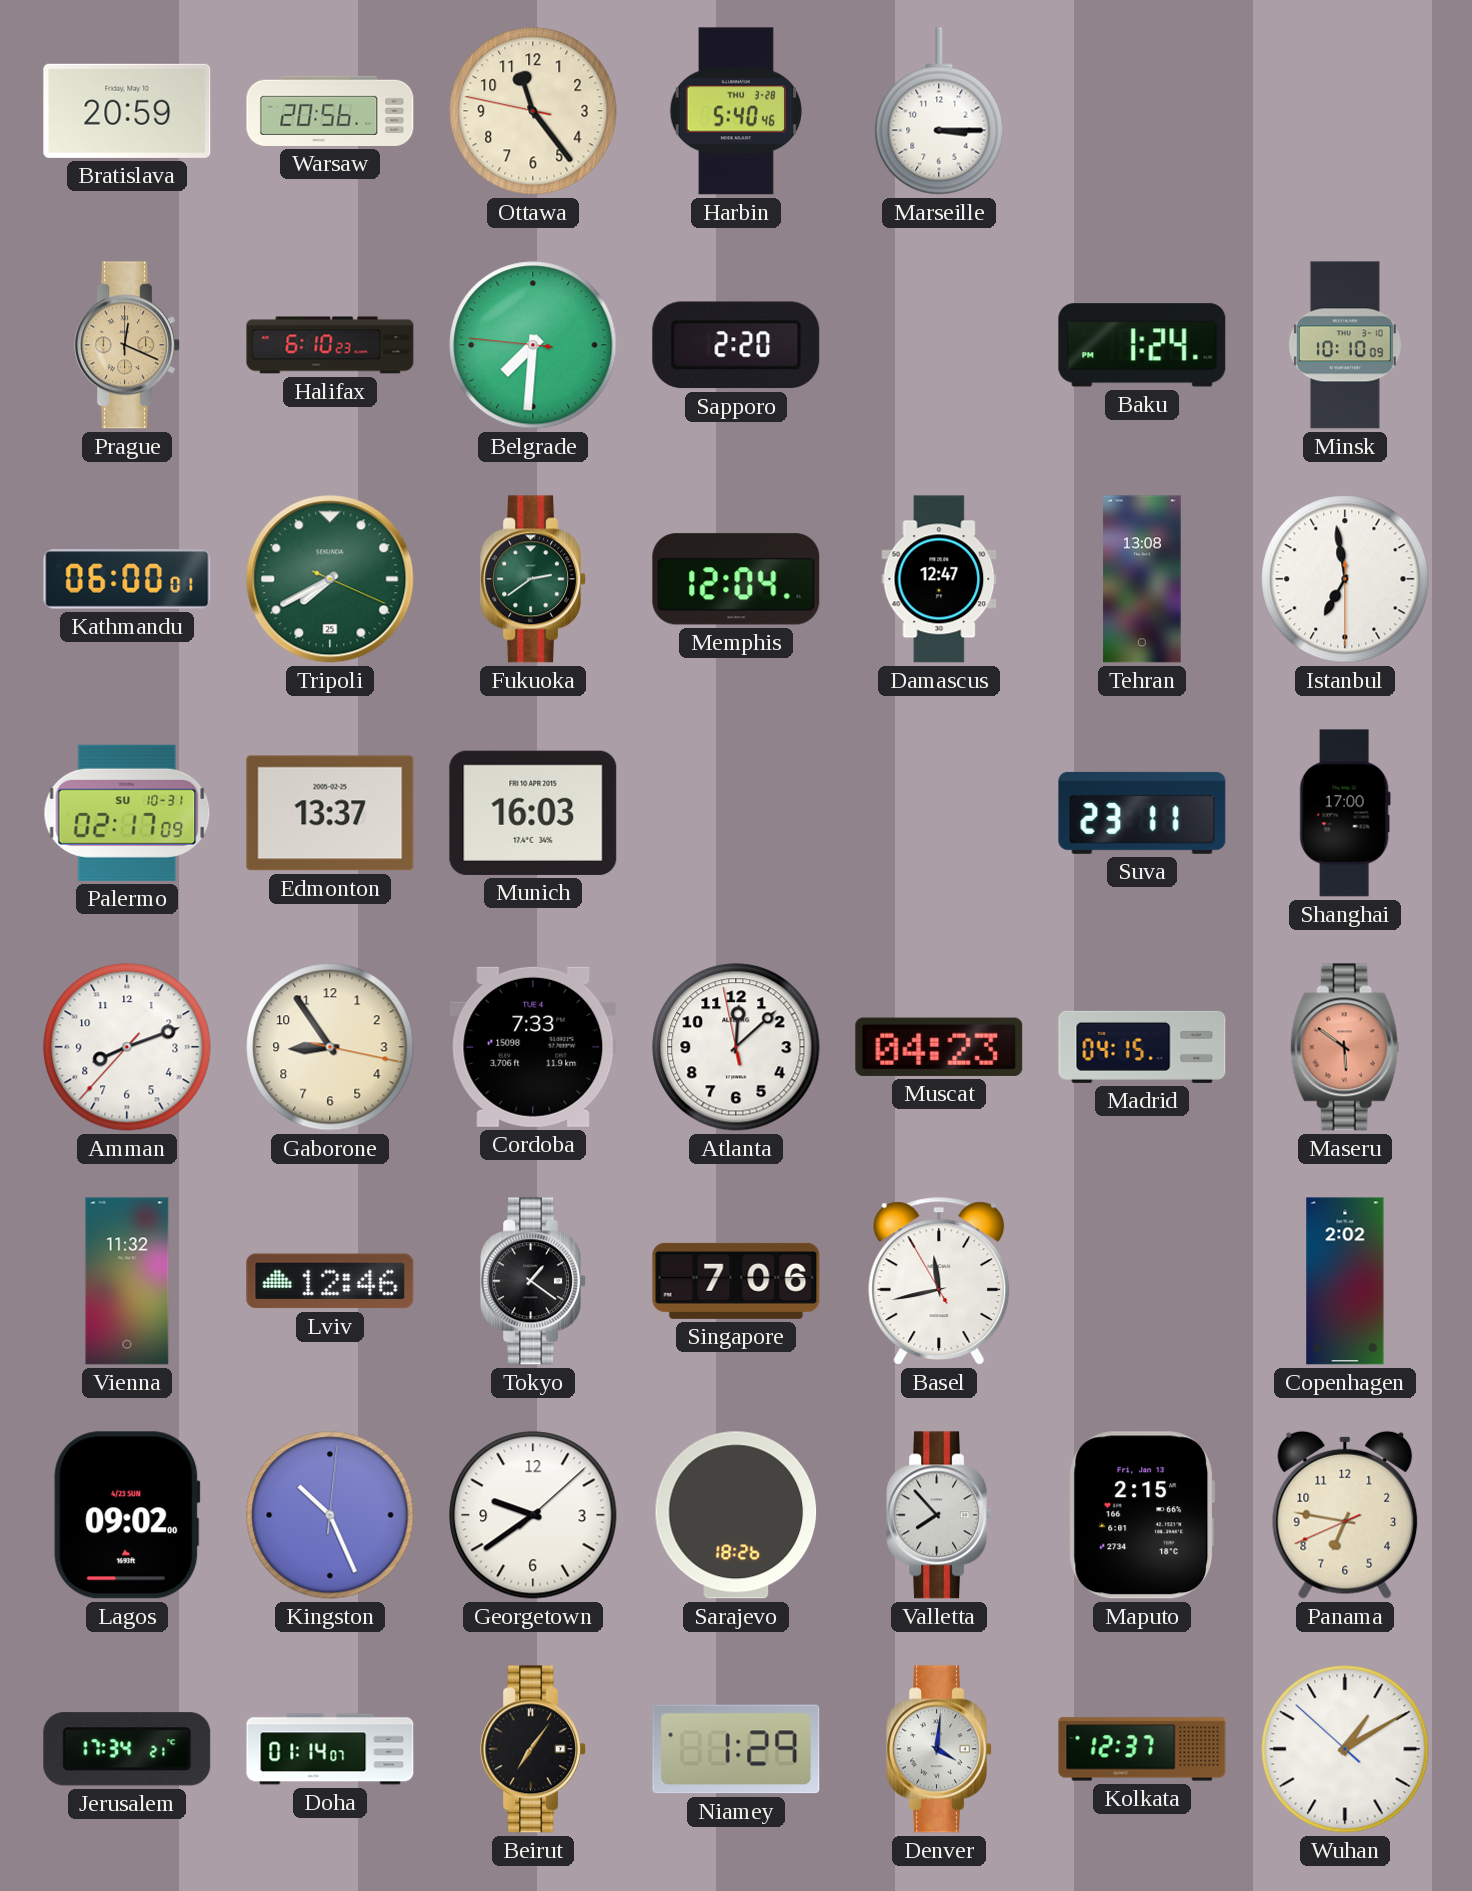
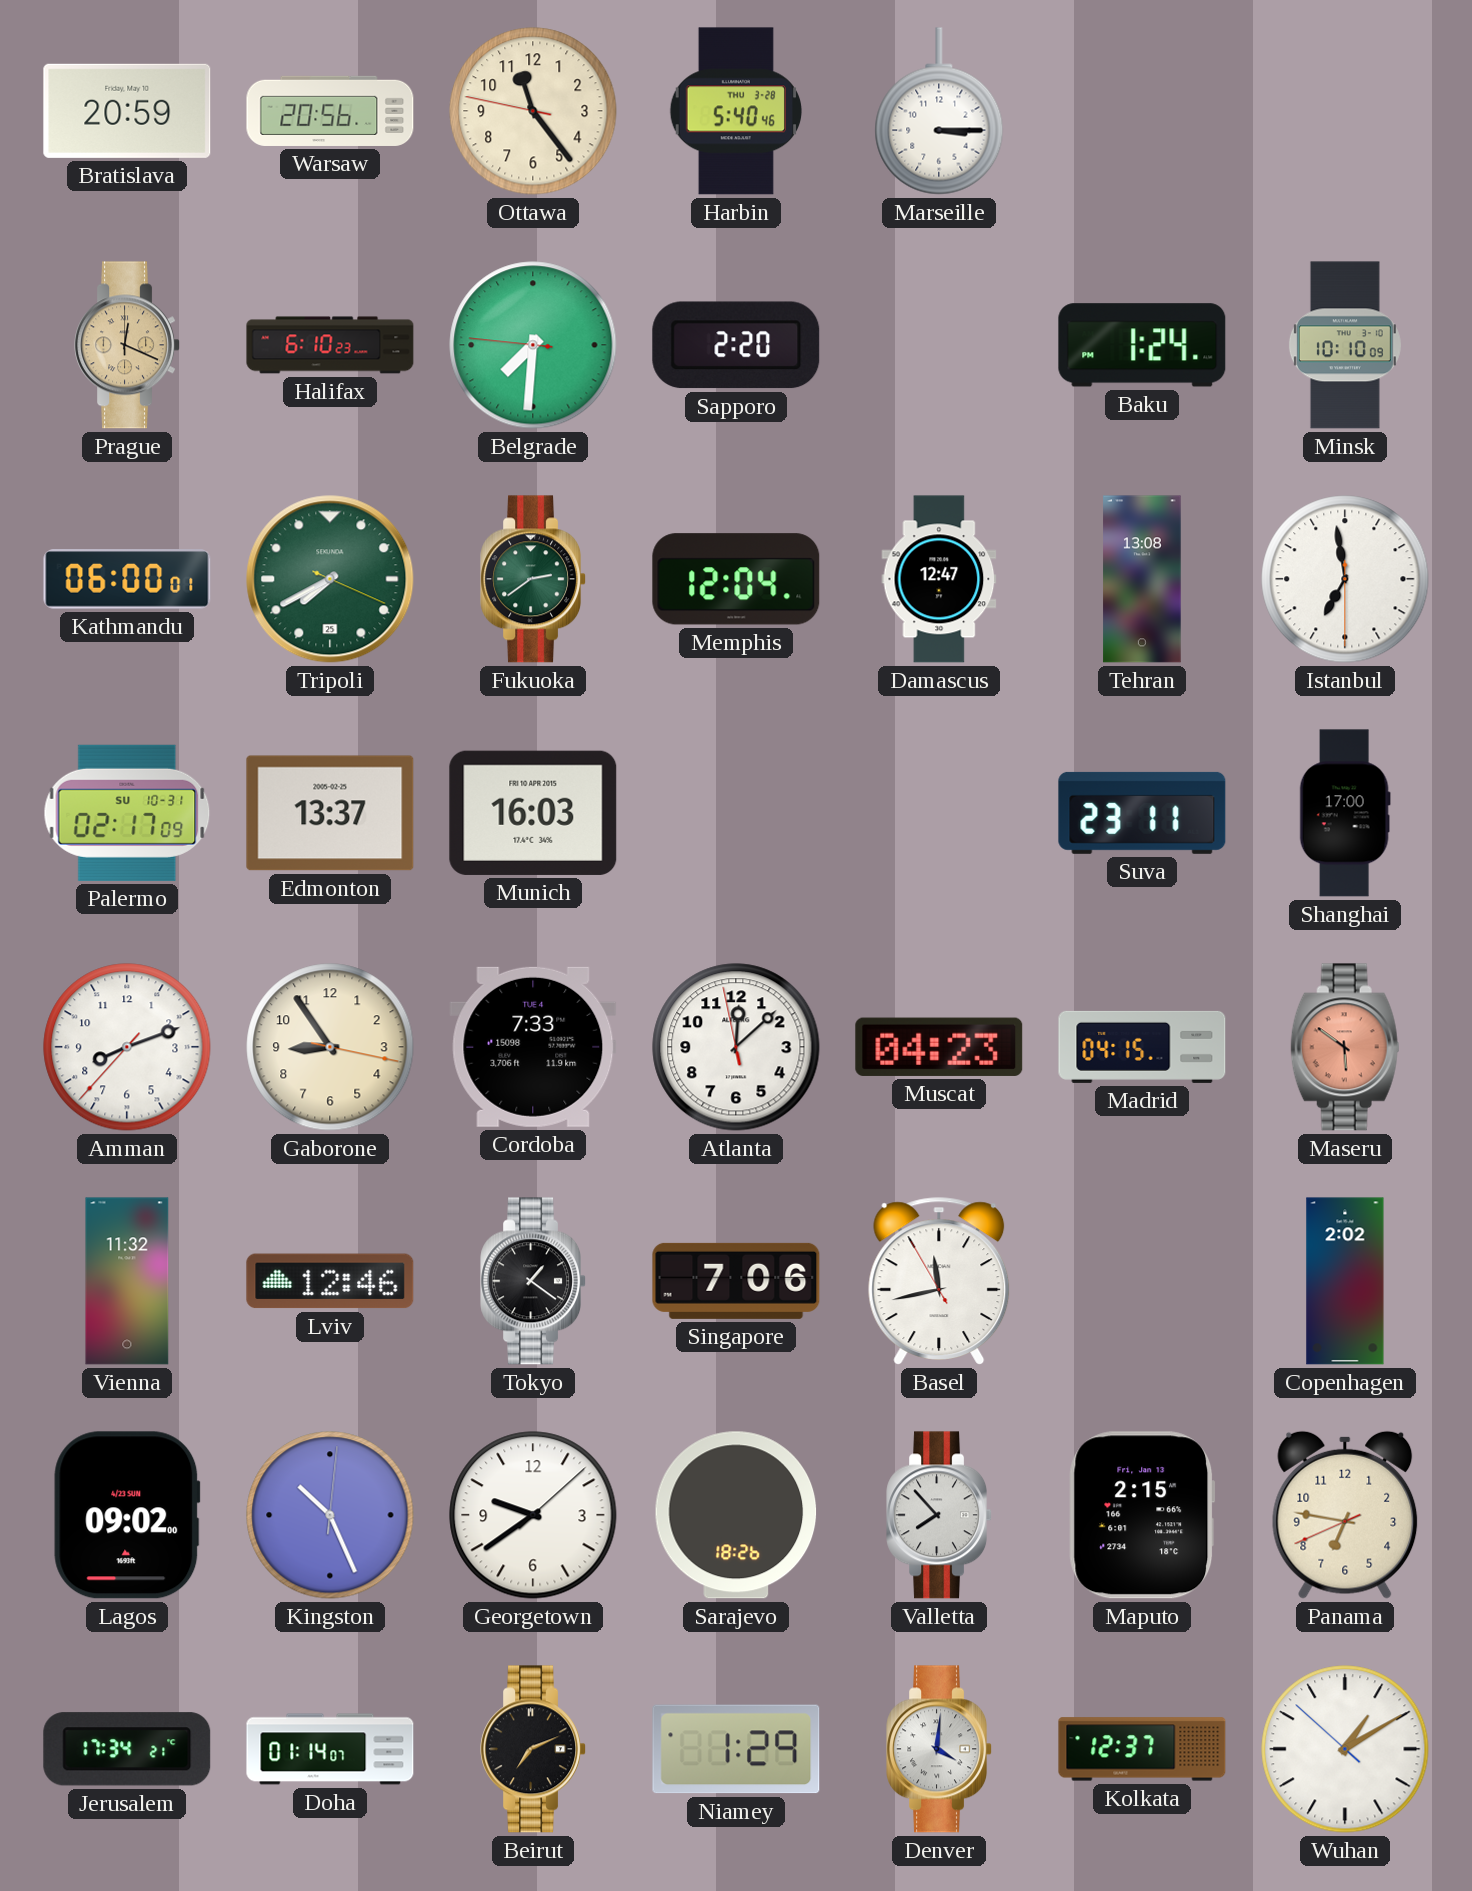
Beirut: 7:06 -> 7:11
